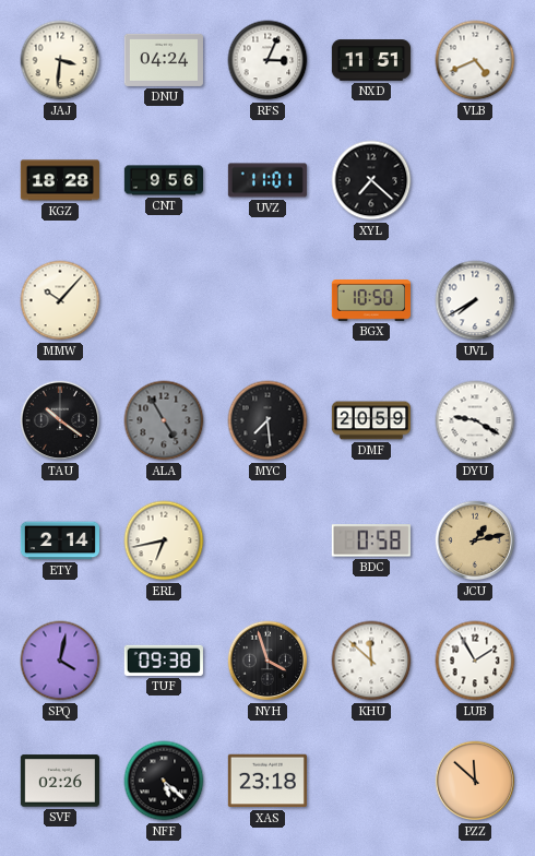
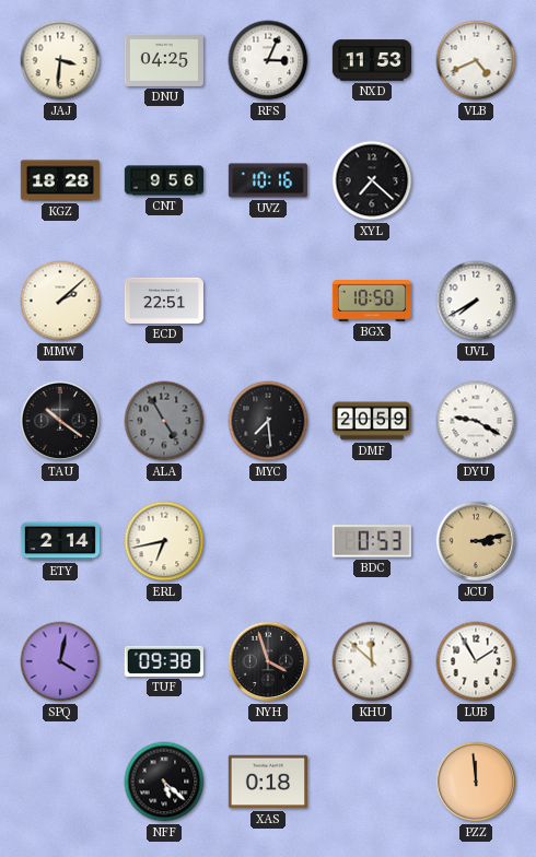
DNU: 04:24 -> 04:25
NXD: 11:51 -> 11:53
UVZ: 11:01 -> 10:16
MMW: 10:07 -> 2:08
ECD: none -> 22:51
BDC: 0:58 -> 0:53
JCU: 1:13 -> 3:13
SVF: 02:26 -> none
XAS: 23:18 -> 0:18
PZZ: 11:52 -> 11:59
